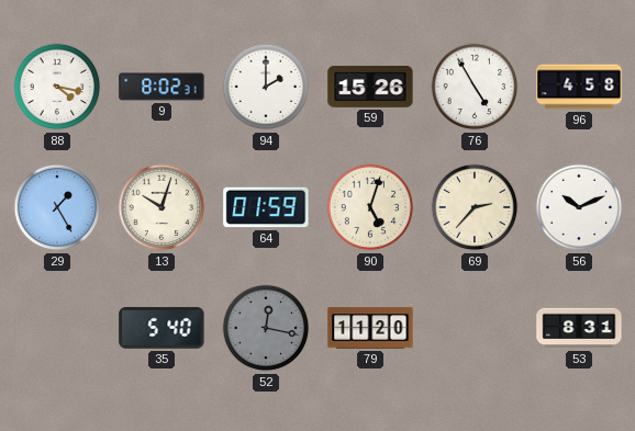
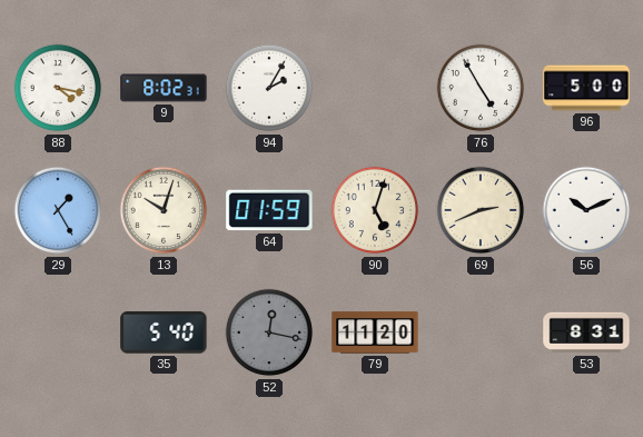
94: 2:00 -> 2:05
59: 15:26 -> none
96: 4:58 -> 5:00
69: 2:37 -> 2:41
